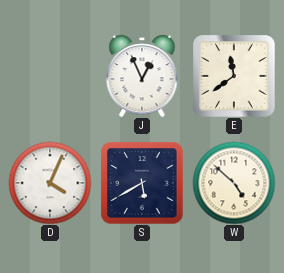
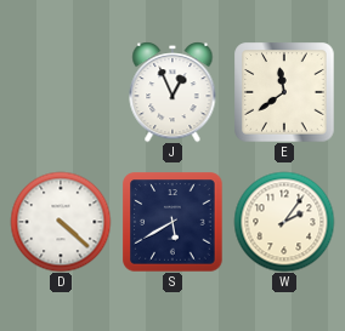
D: 4:04 -> 4:22
W: 4:52 -> 2:06
